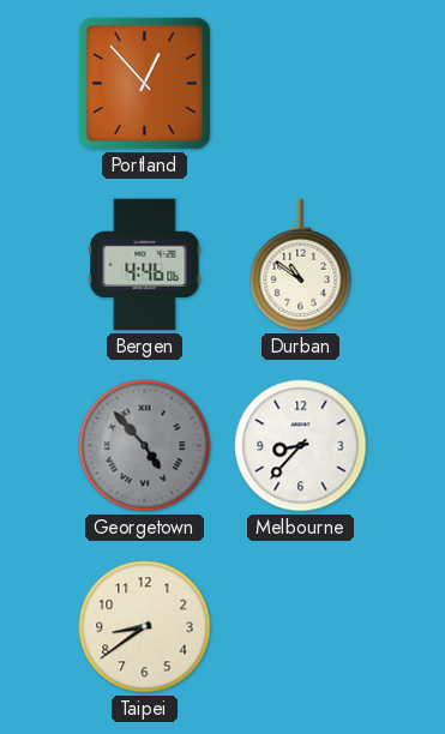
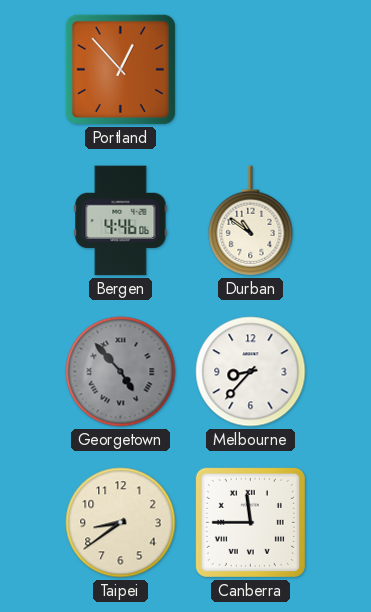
Canberra: none -> 11:45
